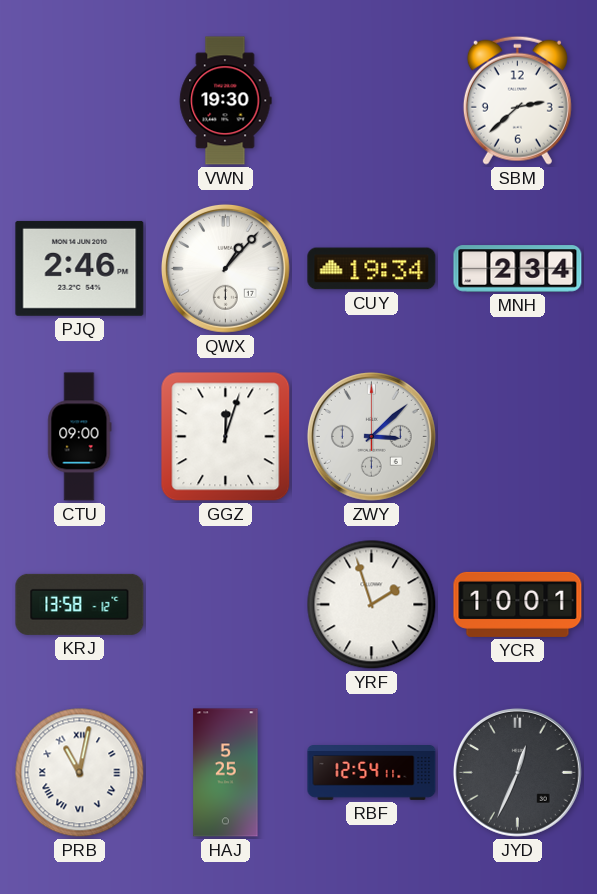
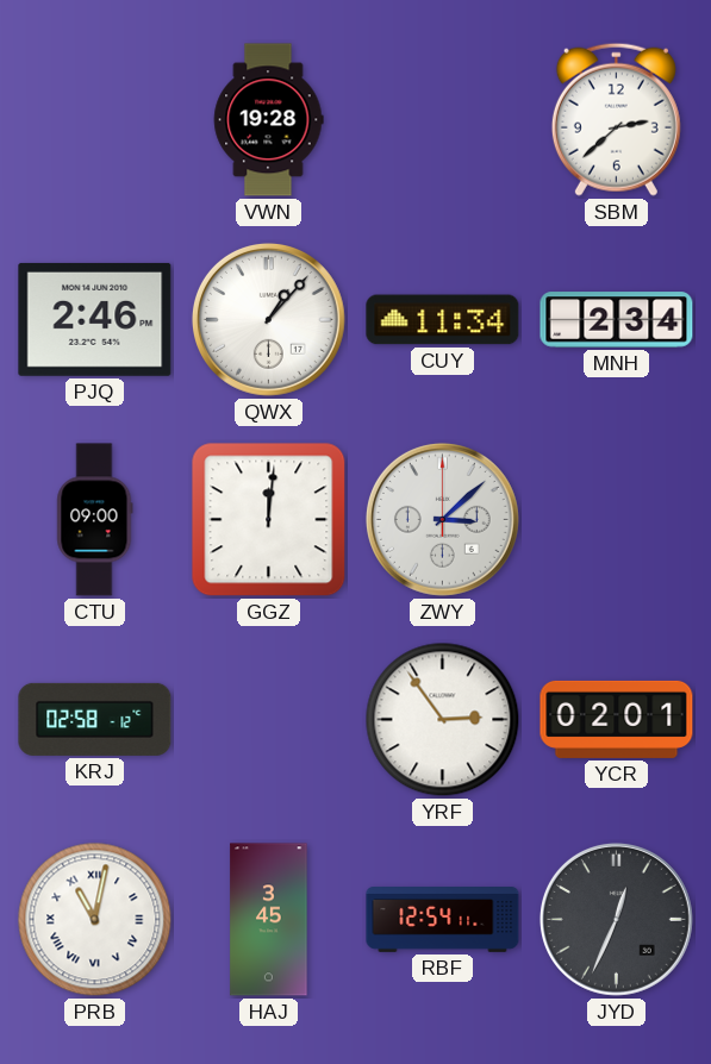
VWN: 19:30 -> 19:28
CUY: 19:34 -> 11:34
GGZ: 12:03 -> 12:01
KRJ: 13:58 -> 02:58
YRF: 1:57 -> 2:54
YCR: 10:01 -> 02:01
HAJ: 5:25 -> 3:45
